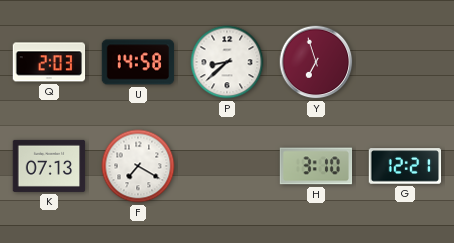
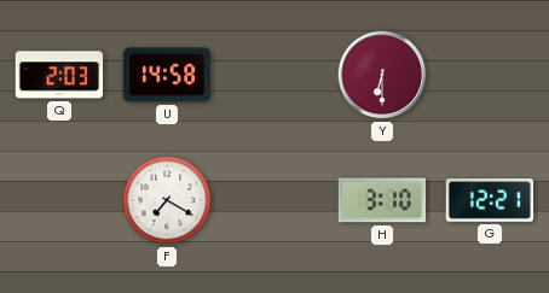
P: 8:38 -> none
Y: 6:57 -> 6:30
K: 07:13 -> none
